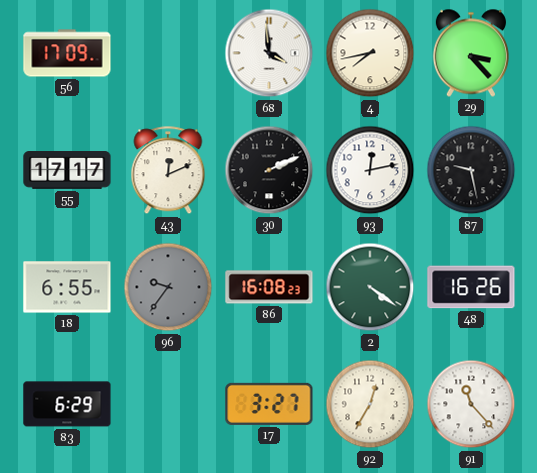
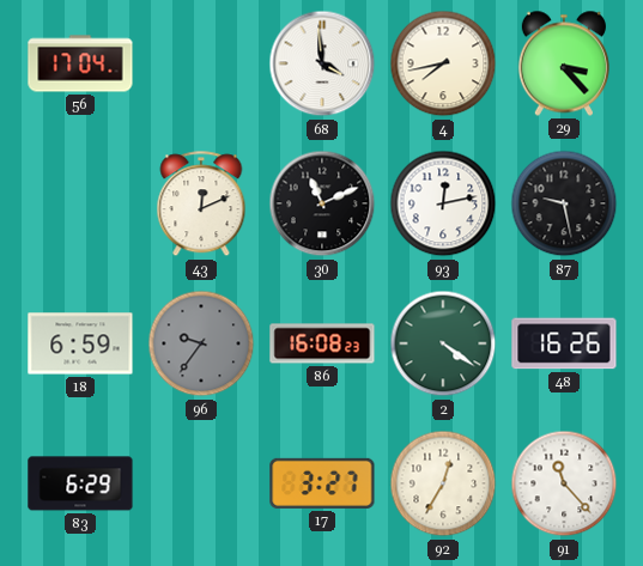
56: 17:09 -> 17:04
55: 17:17 -> none
30: 2:11 -> 11:11
18: 6:55 -> 6:59
